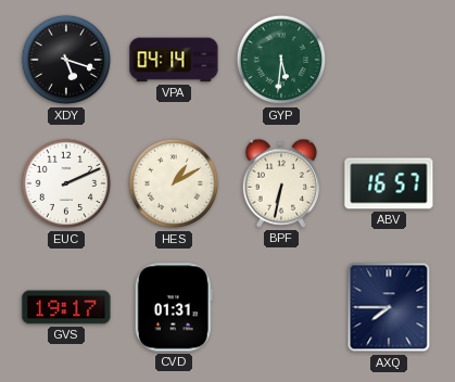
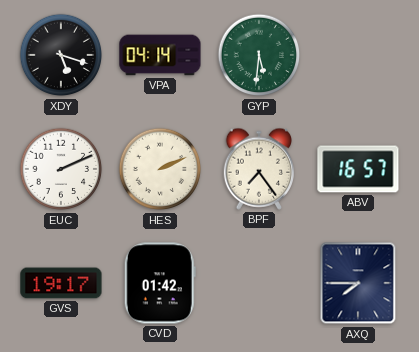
HES: 1:10 -> 2:11
BPF: 6:32 -> 7:24
CVD: 01:31 -> 01:42
